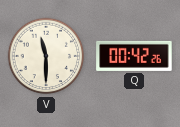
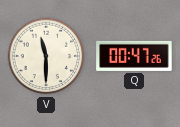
Q: 00:42 -> 00:47
